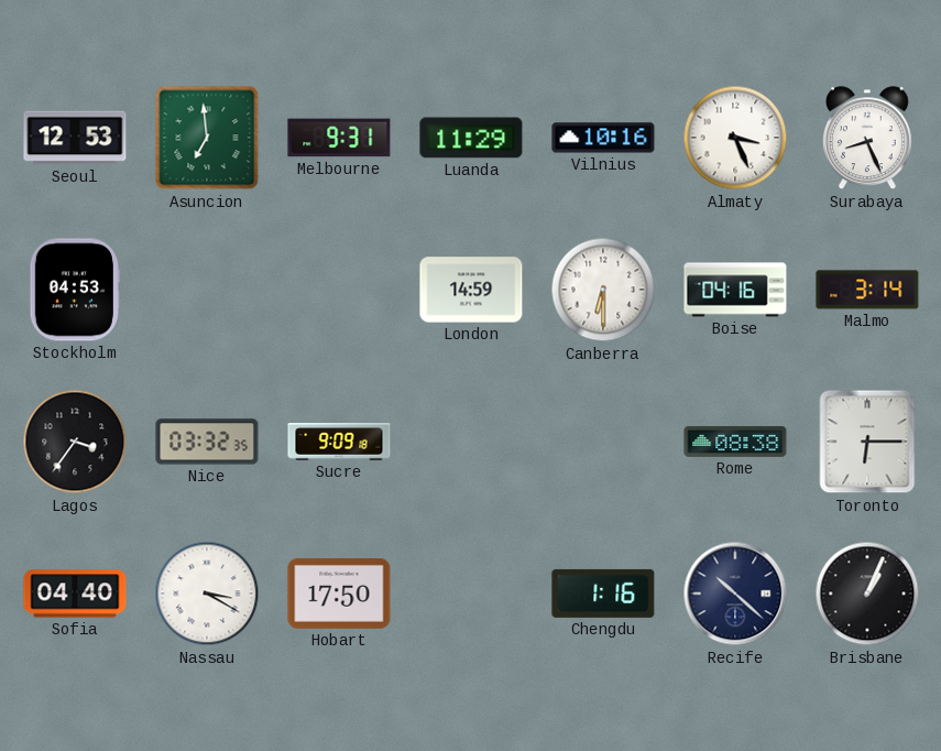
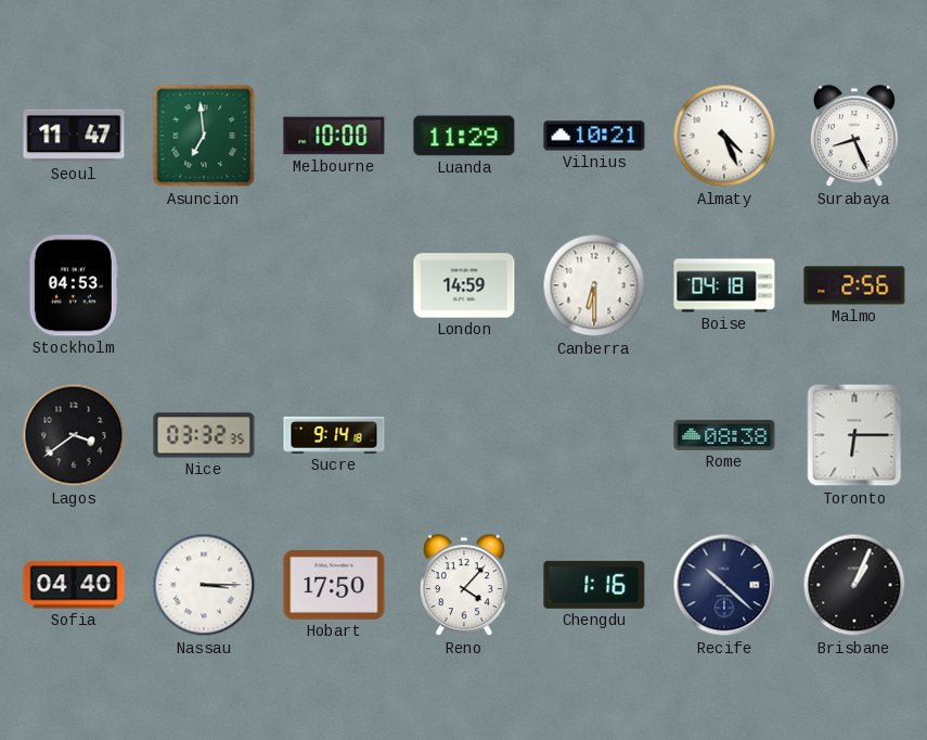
Seoul: 12:53 -> 11:47
Melbourne: 9:31 -> 10:00
Vilnius: 10:16 -> 10:21
Almaty: 3:26 -> 4:26
Boise: 04:16 -> 04:18
Malmo: 3:14 -> 2:56
Lagos: 3:36 -> 3:39
Sucre: 9:09 -> 9:14
Nassau: 3:20 -> 3:15
Reno: none -> 4:07
